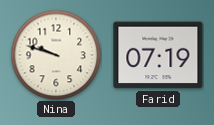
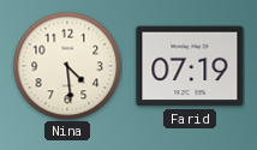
Nina: 9:48 -> 4:29
